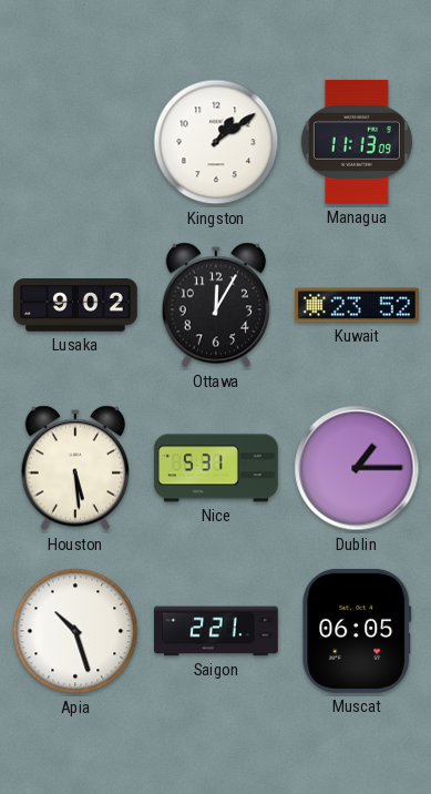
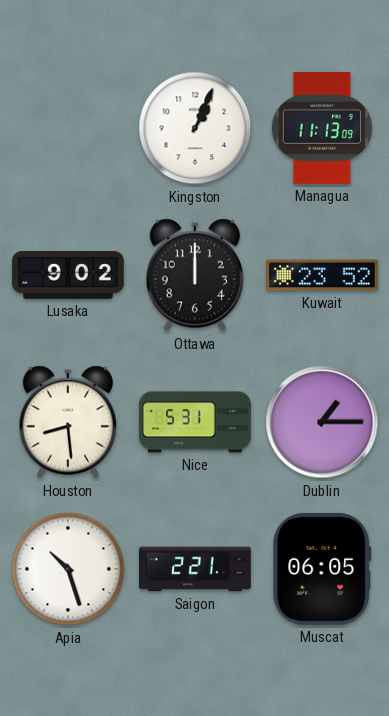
Kingston: 1:09 -> 1:04
Ottawa: 12:05 -> 12:00
Houston: 5:29 -> 8:29
